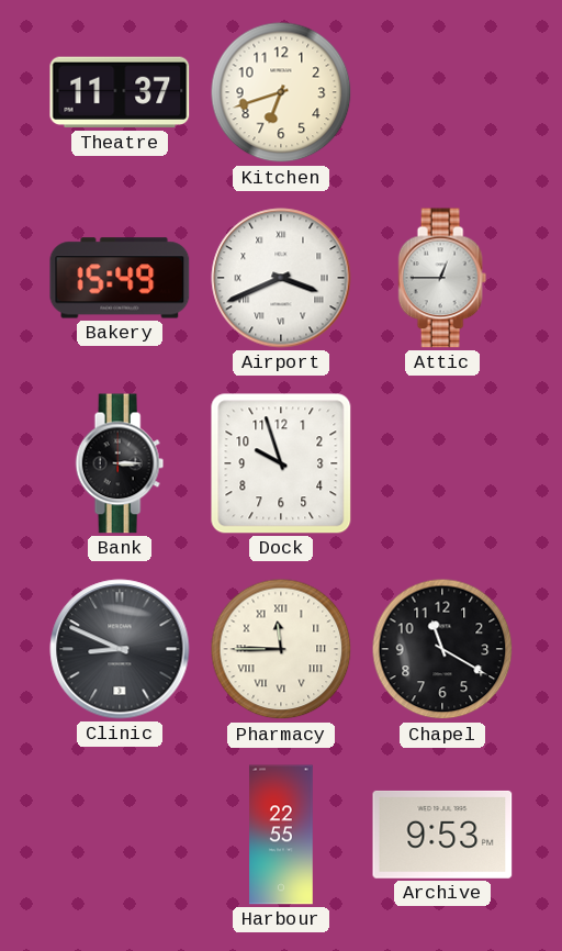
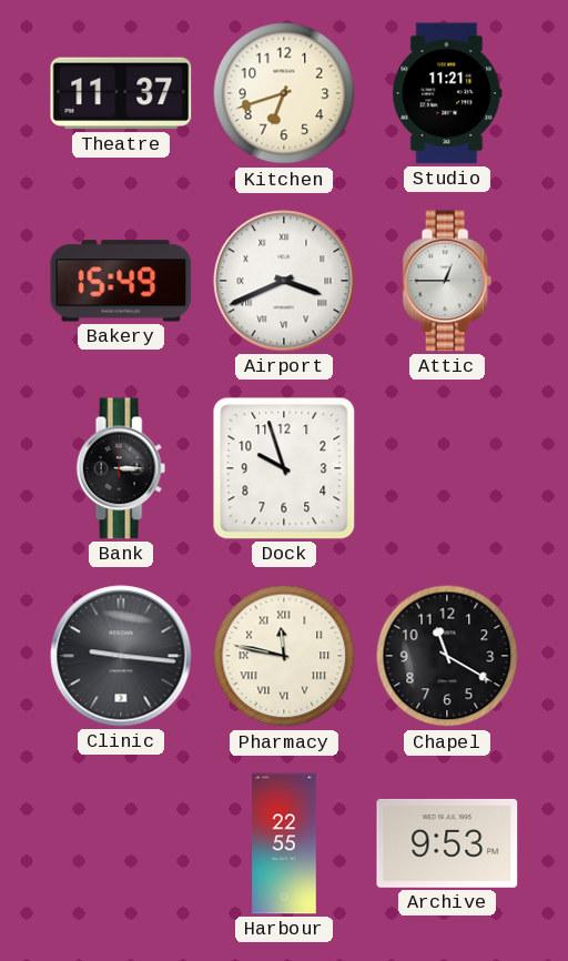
Studio: none -> 11:21
Clinic: 8:49 -> 9:16
Pharmacy: 11:45 -> 11:47
